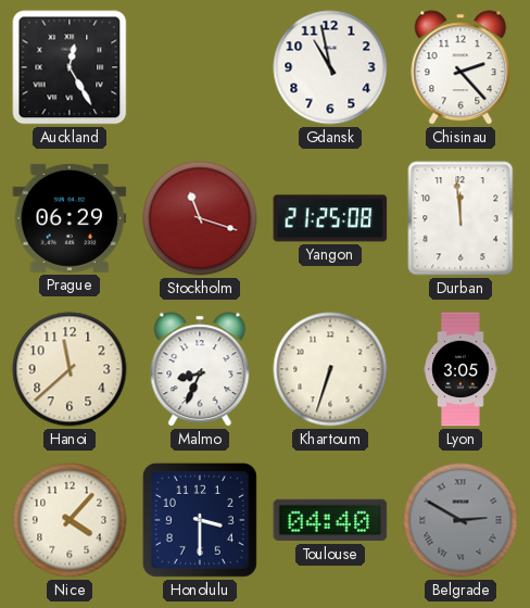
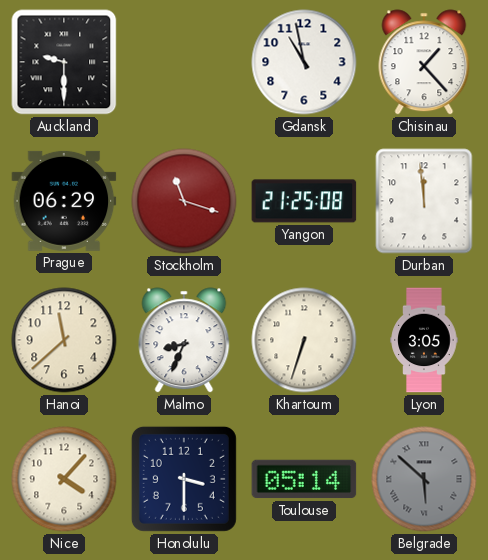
Auckland: 12:25 -> 9:30
Chisinau: 2:23 -> 1:23
Toulouse: 04:40 -> 05:14
Belgrade: 2:50 -> 5:52
